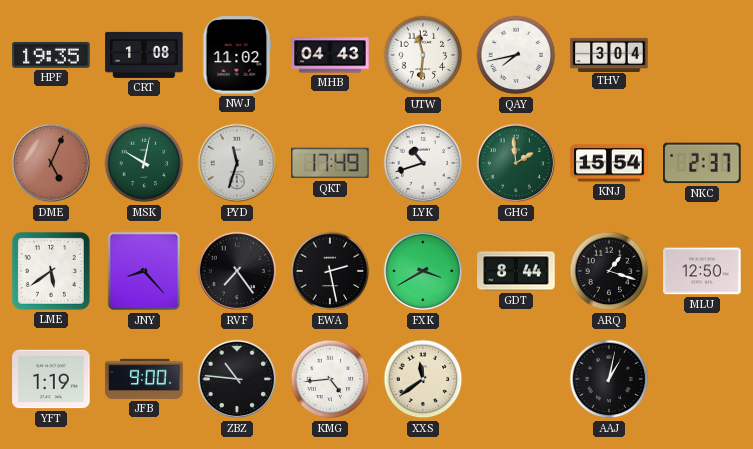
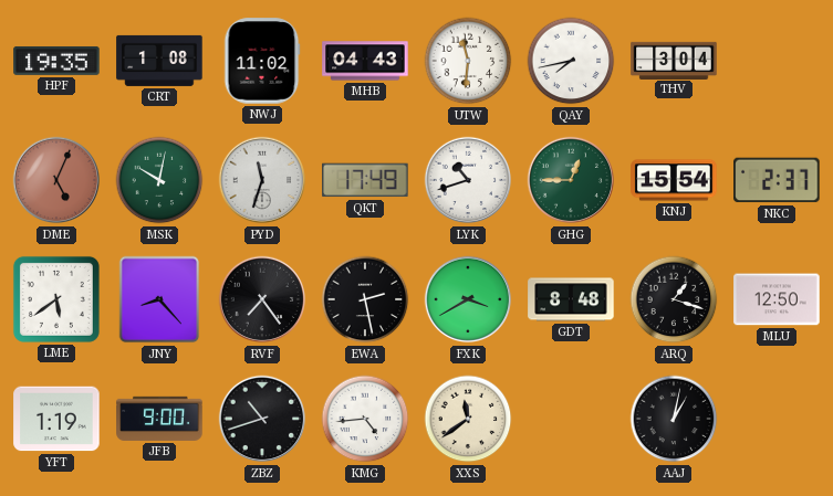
GHG: 1:59 -> 12:45
GDT: 8:44 -> 8:48
ZBZ: 10:46 -> 10:42
